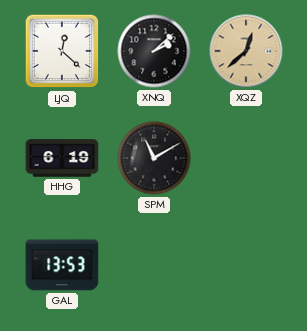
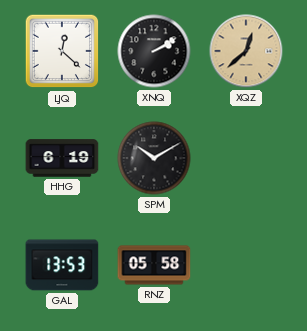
XNQ: 2:08 -> 2:10
SPM: 11:10 -> 10:10
RNZ: none -> 05:58
